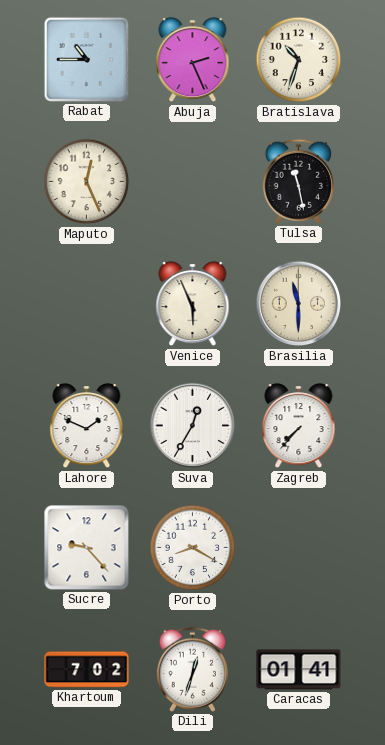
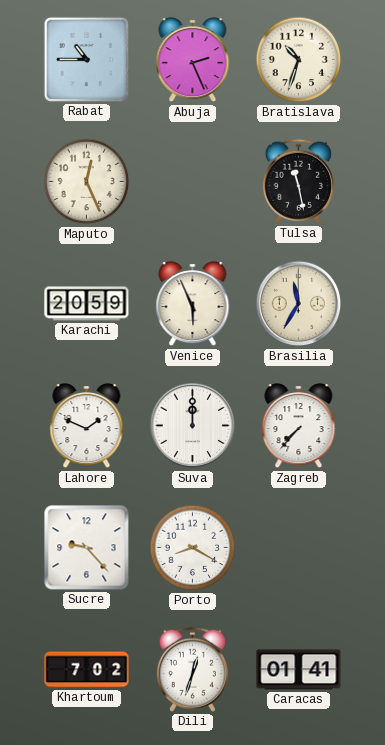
Karachi: none -> 20:59
Brasilia: 11:30 -> 11:35
Suva: 12:35 -> 12:00
